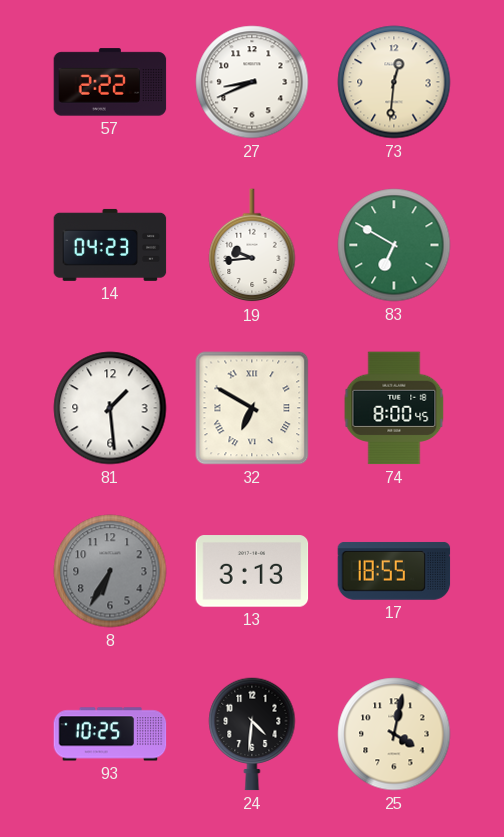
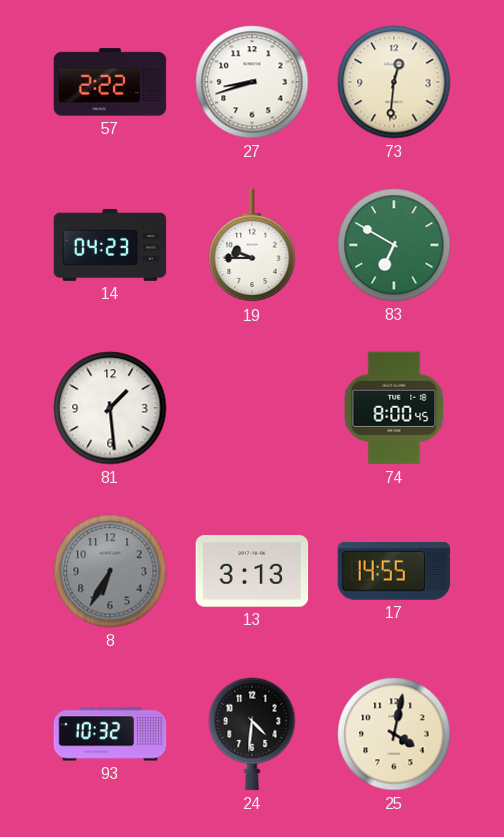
27: 8:41 -> 8:42
19: 9:44 -> 9:45
32: 6:50 -> none
17: 18:55 -> 14:55
93: 10:25 -> 10:32
